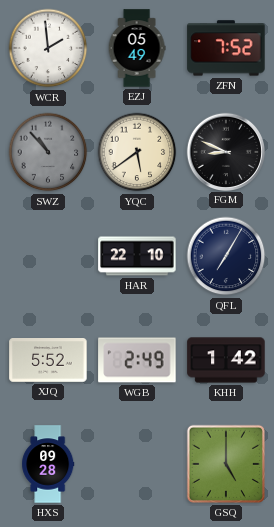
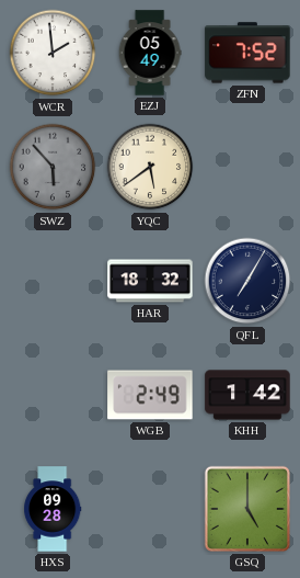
SWZ: 10:53 -> 5:53
FGM: 8:49 -> none
HAR: 22:10 -> 18:32
XJQ: 5:52 -> none
